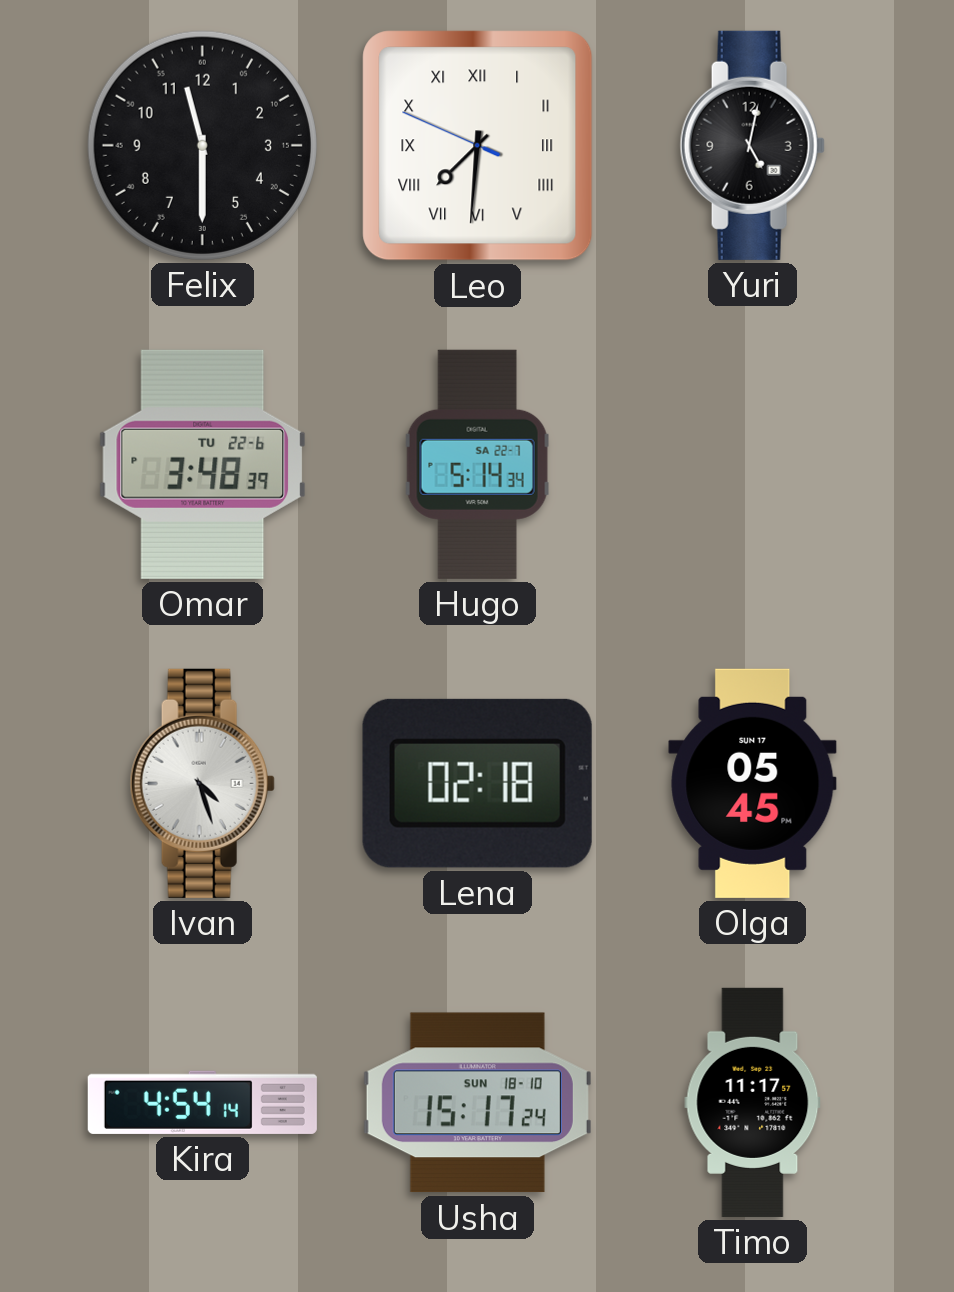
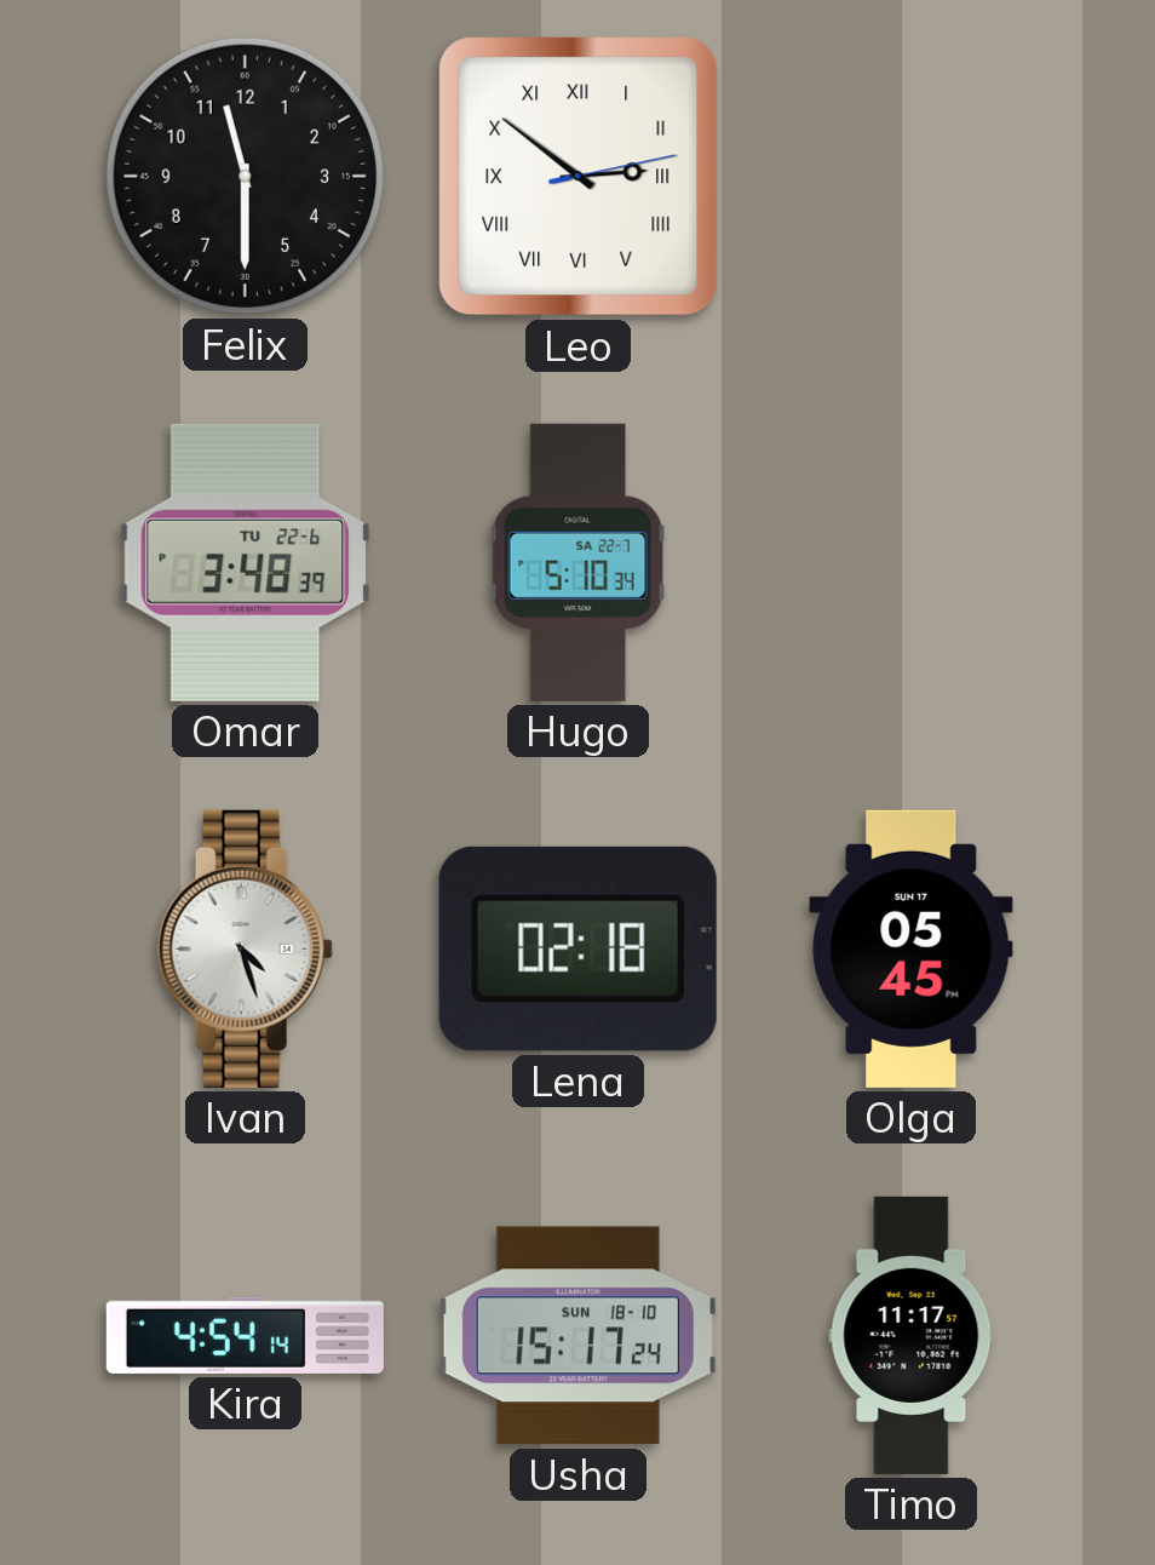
Leo: 7:30 -> 2:51
Yuri: 5:02 -> none
Hugo: 5:14 -> 5:10
